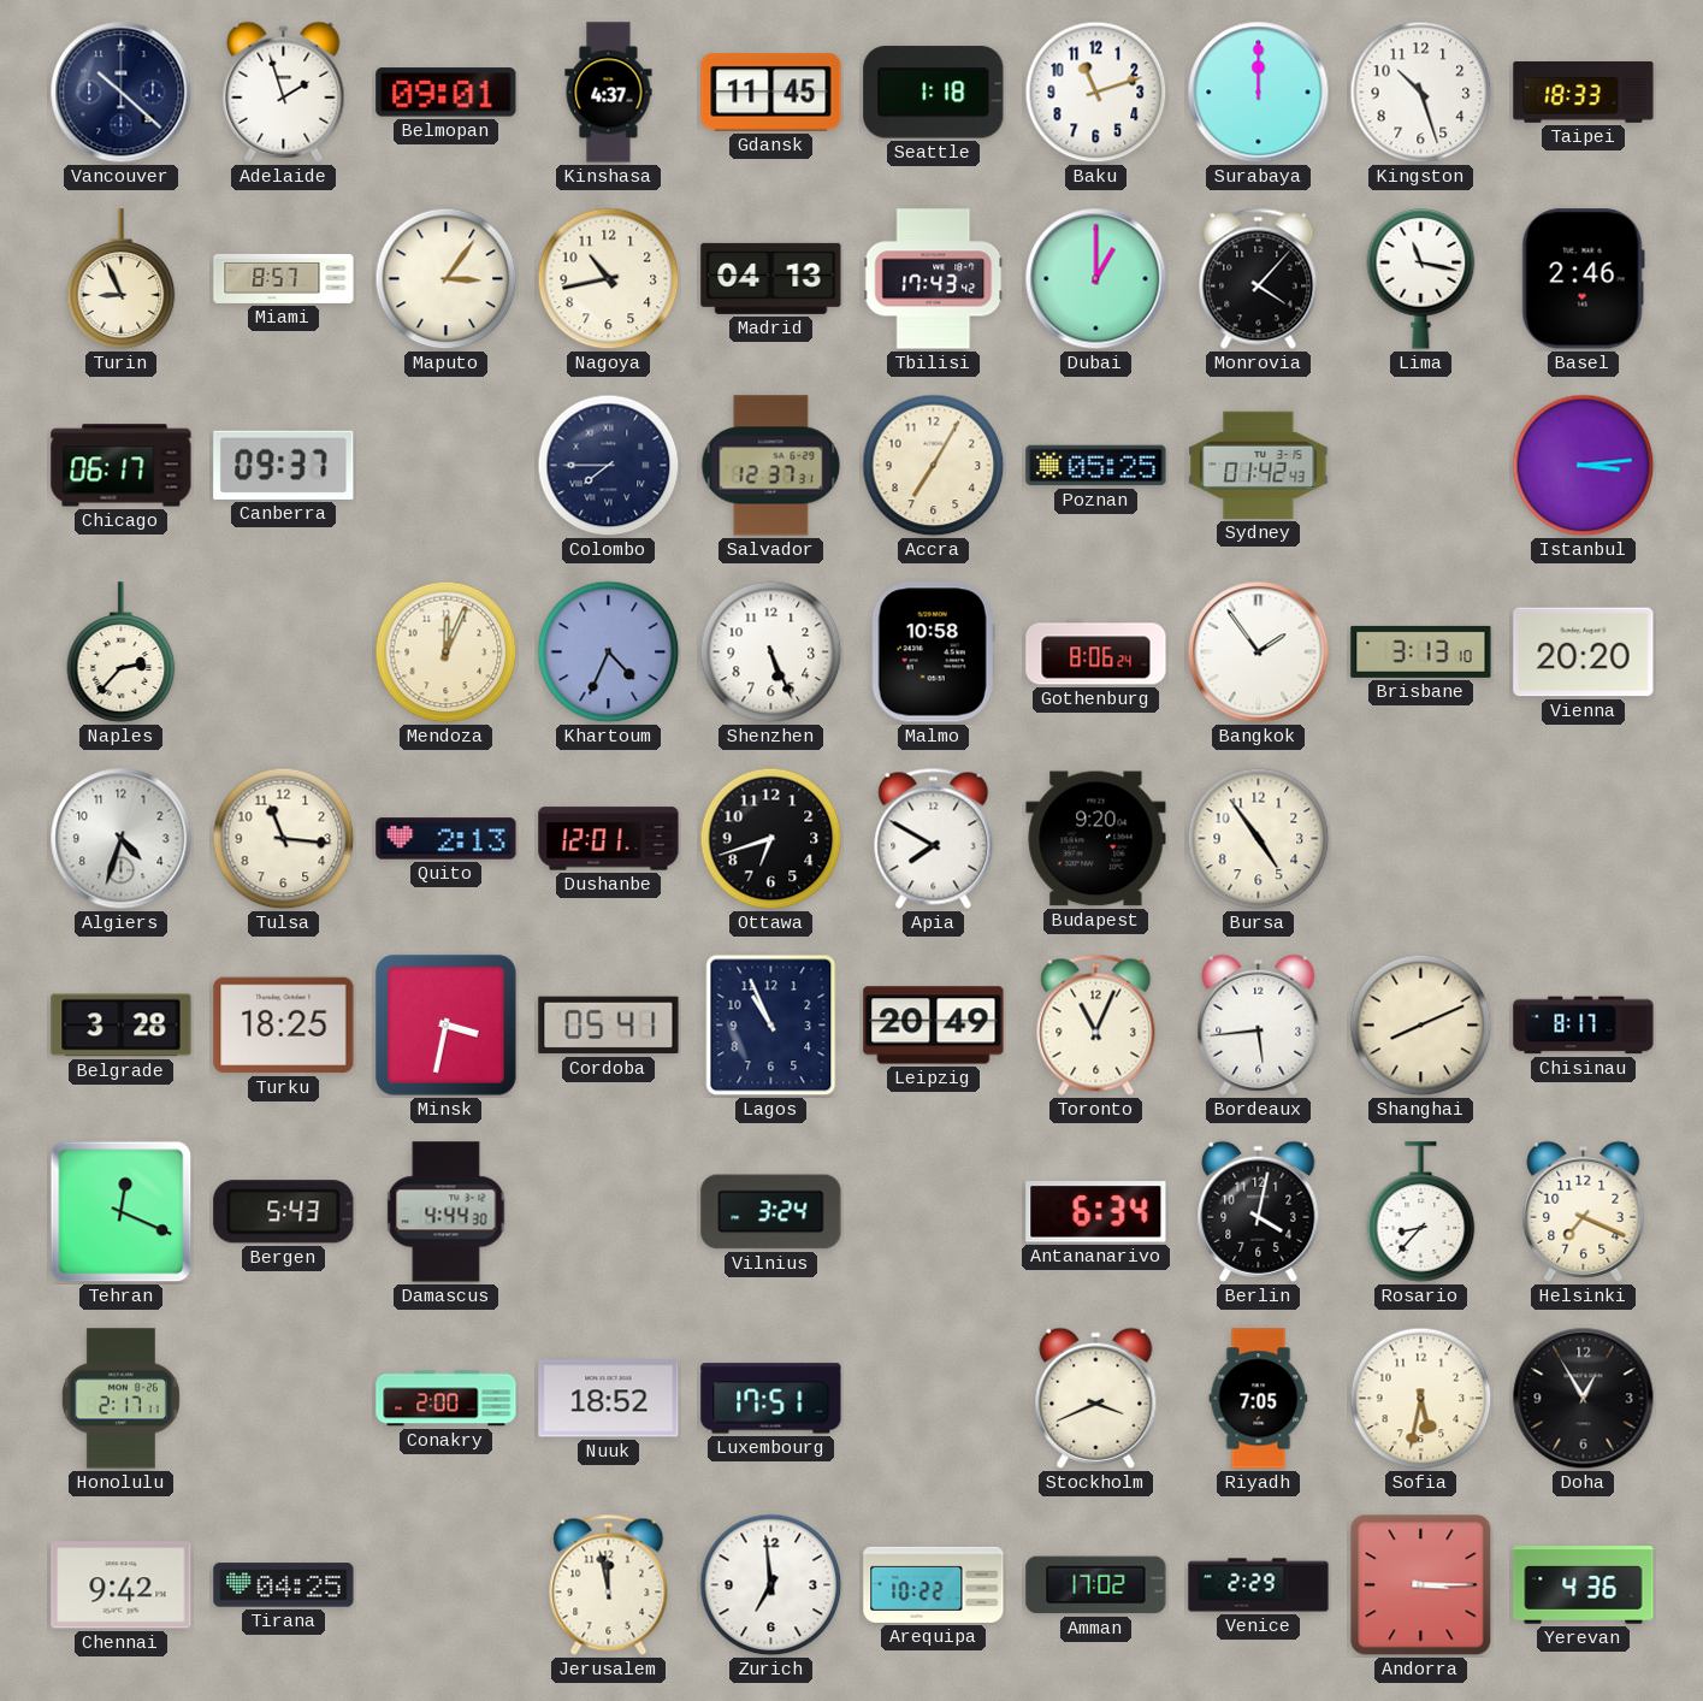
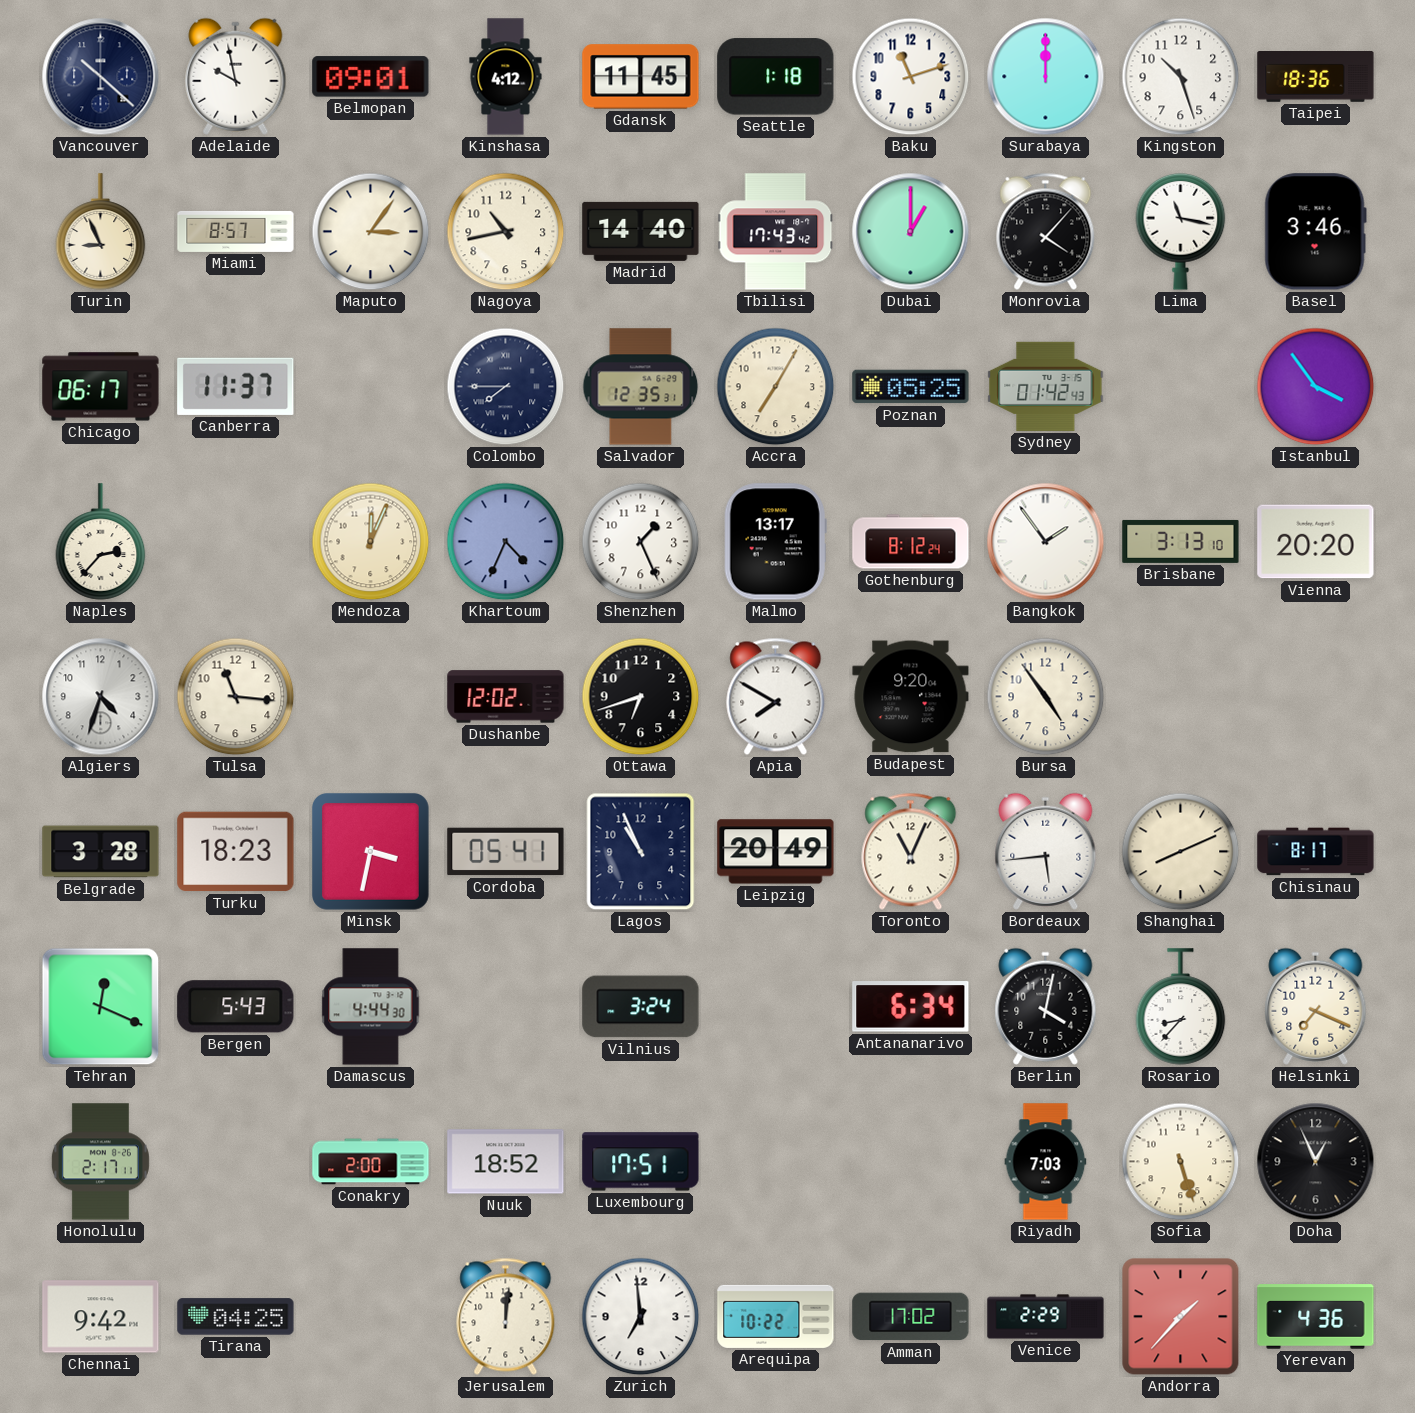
Adelaide: 1:57 -> 9:58
Kinshasa: 4:37 -> 4:12
Taipei: 18:33 -> 18:36
Madrid: 04:13 -> 14:40
Basel: 2:46 -> 3:46
Canberra: 09:37 -> 11:37
Salvador: 12:37 -> 12:35
Istanbul: 3:14 -> 3:54
Shenzhen: 5:26 -> 1:26
Malmo: 10:58 -> 13:17
Gothenburg: 8:06 -> 8:12
Quito: 2:13 -> none
Dushanbe: 12:01 -> 12:02
Turku: 18:25 -> 18:23
Stockholm: 3:41 -> none
Riyadh: 7:05 -> 7:03
Sofia: 5:32 -> 5:27
Doha: 12:55 -> 12:56
Jerusalem: 11:58 -> 12:01
Andorra: 3:15 -> 1:37
